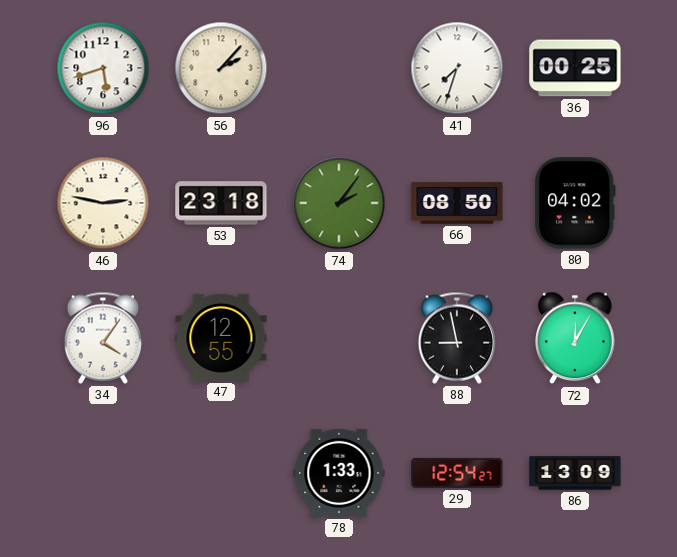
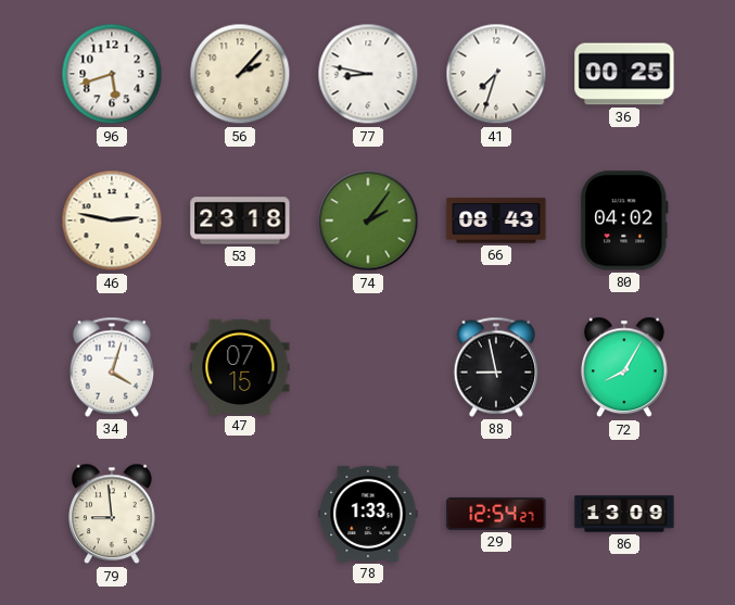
77: none -> 8:47
66: 08:50 -> 08:43
34: 4:06 -> 4:03
47: 12:55 -> 07:15
72: 12:05 -> 8:05
79: none -> 8:59
